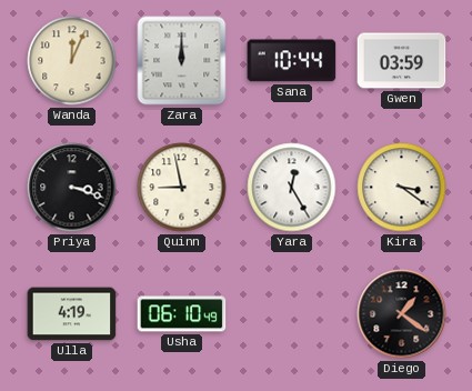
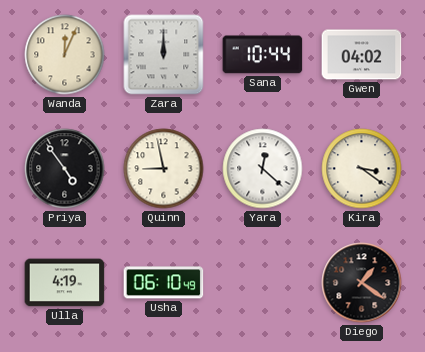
Gwen: 03:59 -> 04:02
Priya: 3:18 -> 4:54
Yara: 12:25 -> 12:22
